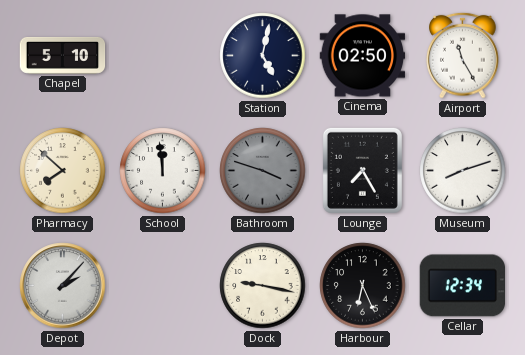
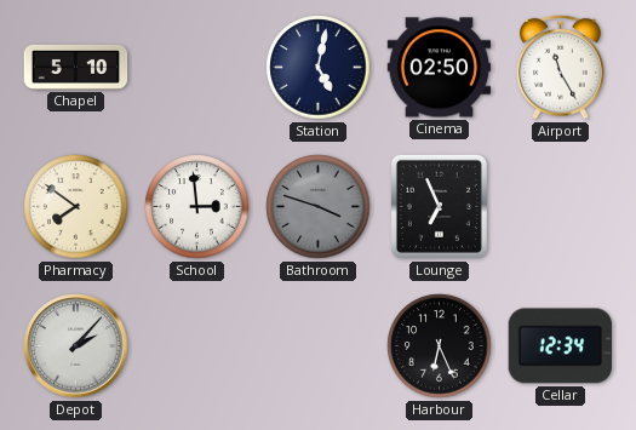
Pharmacy: 7:52 -> 7:51
School: 11:59 -> 2:59
Lounge: 7:25 -> 6:56
Museum: 8:12 -> none
Dock: 9:17 -> none
